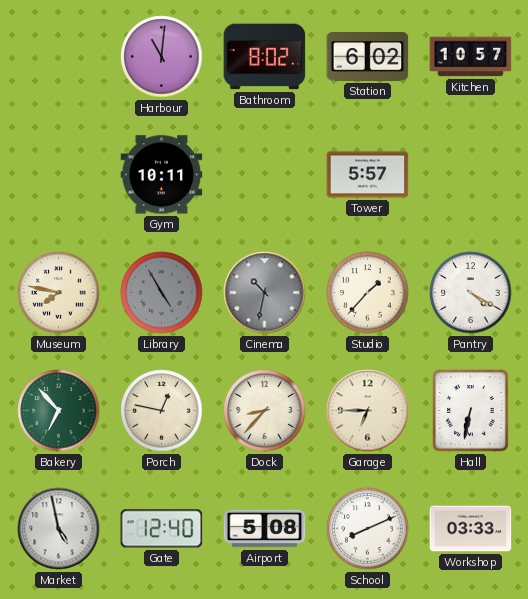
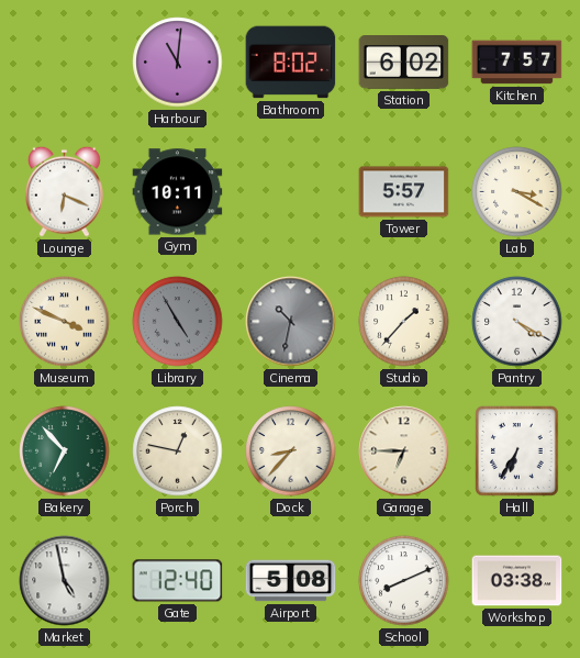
Kitchen: 10:57 -> 7:57
Lounge: none -> 6:19
Lab: none -> 3:20
Museum: 7:47 -> 3:49
Hall: 6:32 -> 6:35
Workshop: 03:33 -> 03:38
